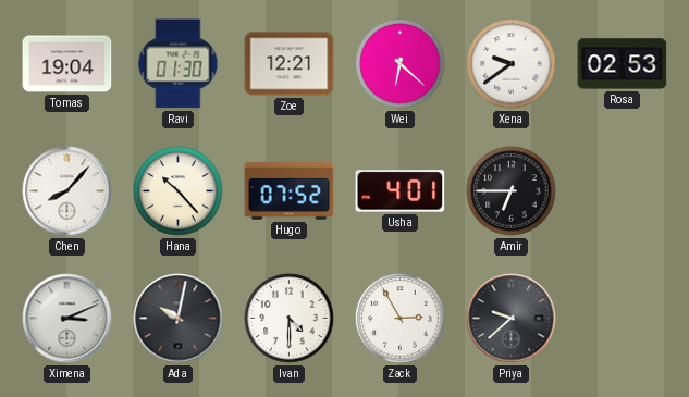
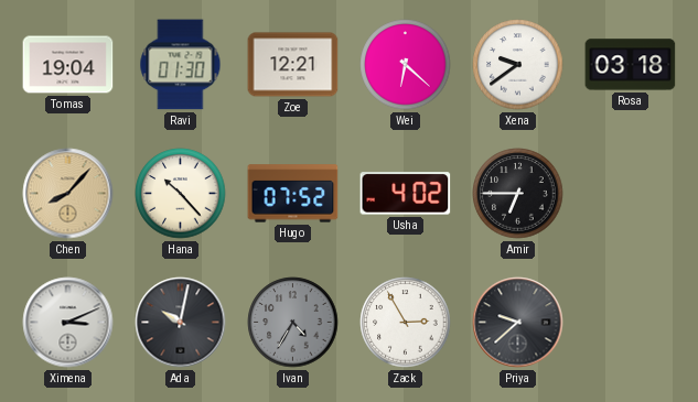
Rosa: 02:53 -> 03:18
Chen dial: white -> champagne
Usha: 4:01 -> 4:02
Ivan: 4:30 -> 4:35
Ivan dial: white -> grey
